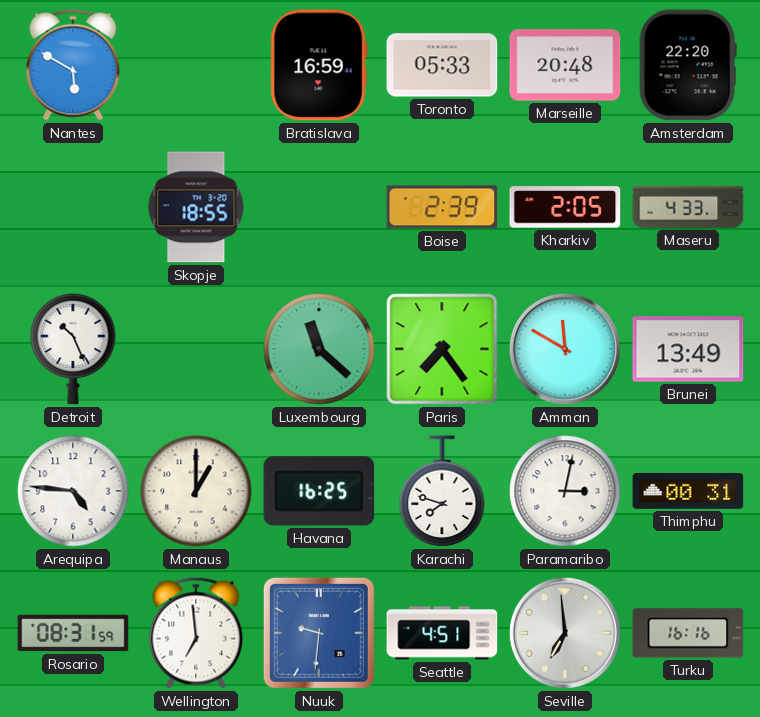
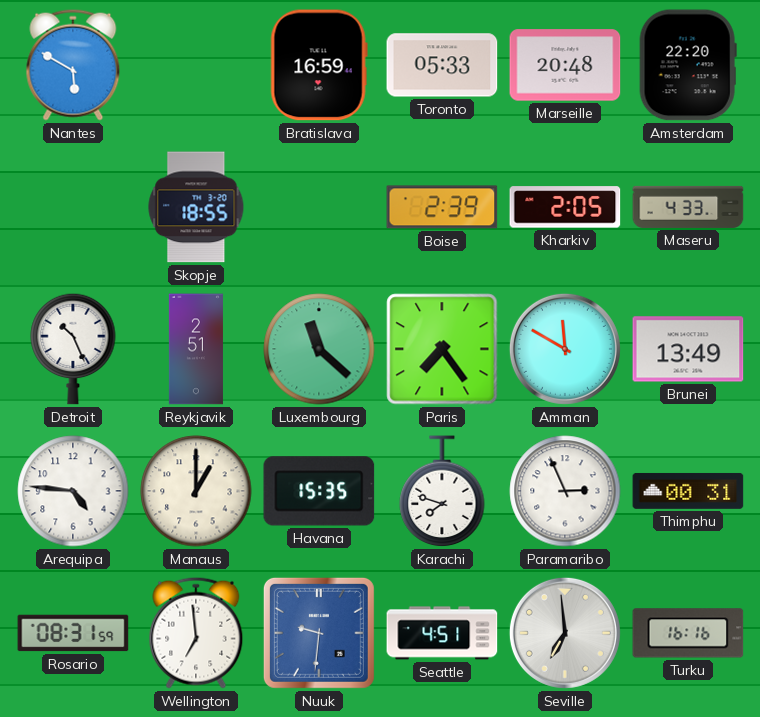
Reykjavik: none -> 2:51
Havana: 16:25 -> 15:35
Paramaribo: 3:02 -> 2:56
